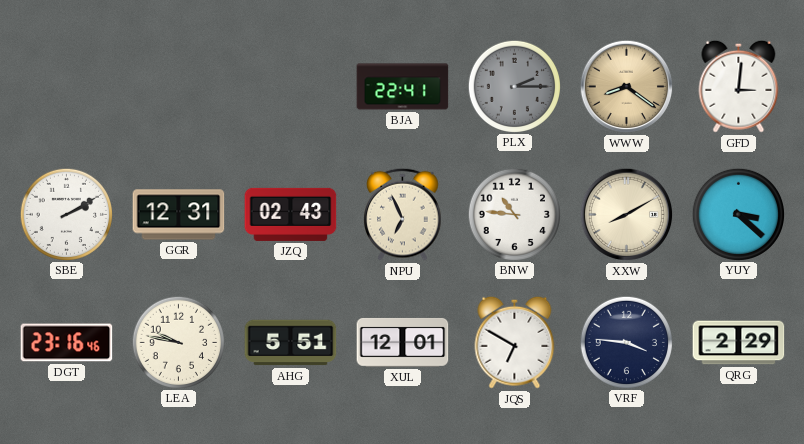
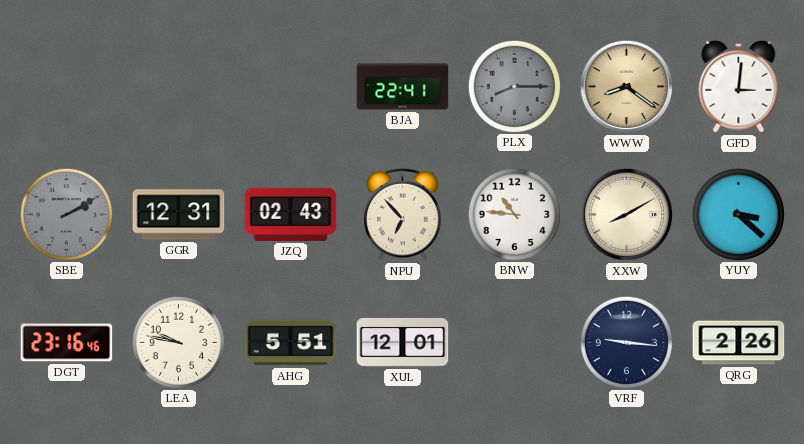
PLX: 2:15 -> 8:15
SBE dial: white -> grey
NPU: 6:56 -> 6:53
JQS: 6:50 -> none
VRF: 3:46 -> 9:16
QRG: 2:29 -> 2:26
